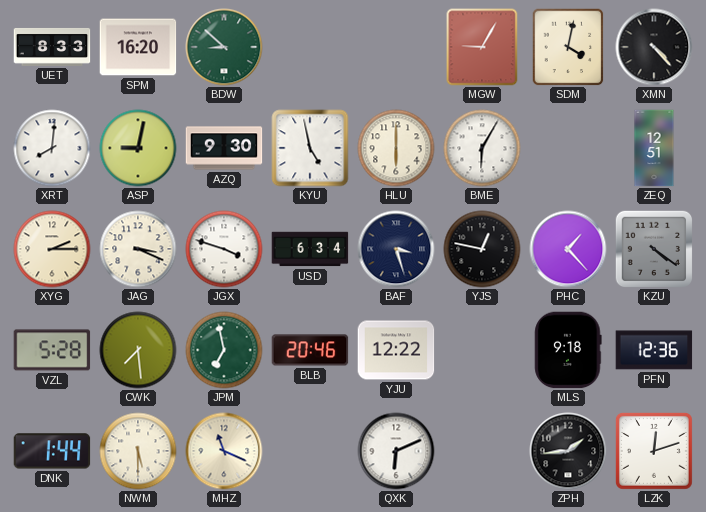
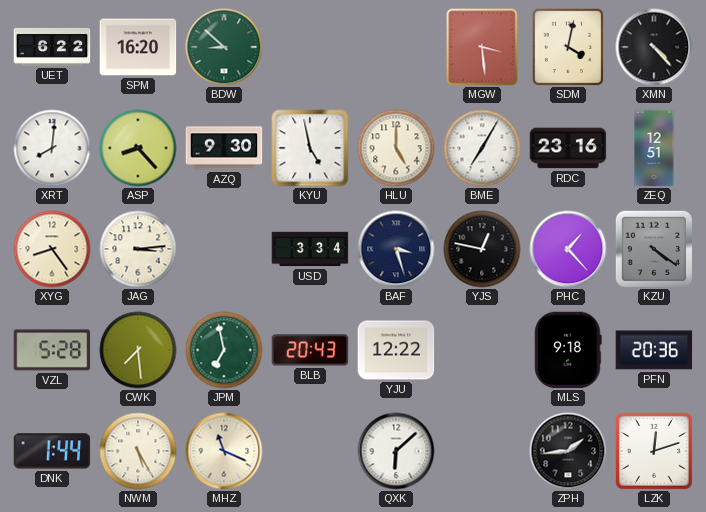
UET: 8:33 -> 6:22
MGW: 9:05 -> 3:29
ASP: 9:02 -> 8:23
HLU: 6:00 -> 5:00
BME: 6:05 -> 7:05
RDC: none -> 23:16
XYG: 2:15 -> 8:24
JAG: 3:19 -> 3:14
JGX: 3:48 -> none
USD: 6:34 -> 3:34
BLB: 20:46 -> 20:43
PFN: 12:36 -> 20:36
NWM: 5:30 -> 5:25
QXK: 6:11 -> 6:08
